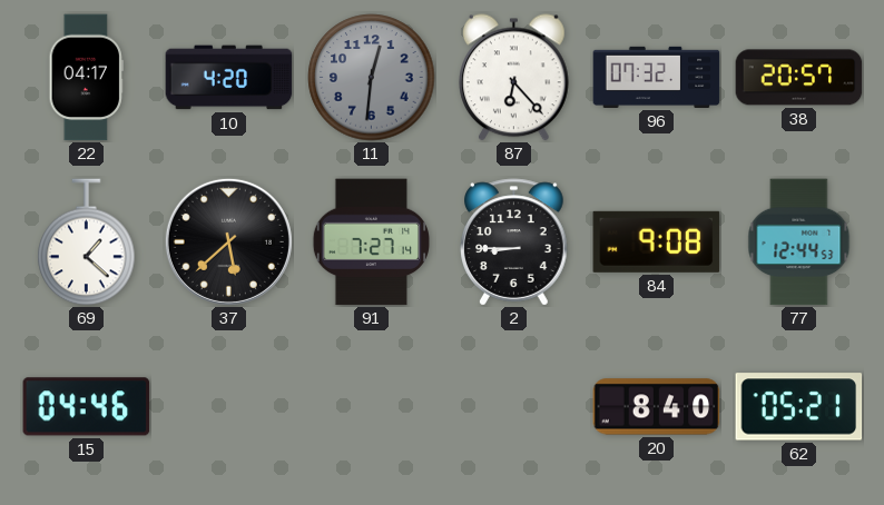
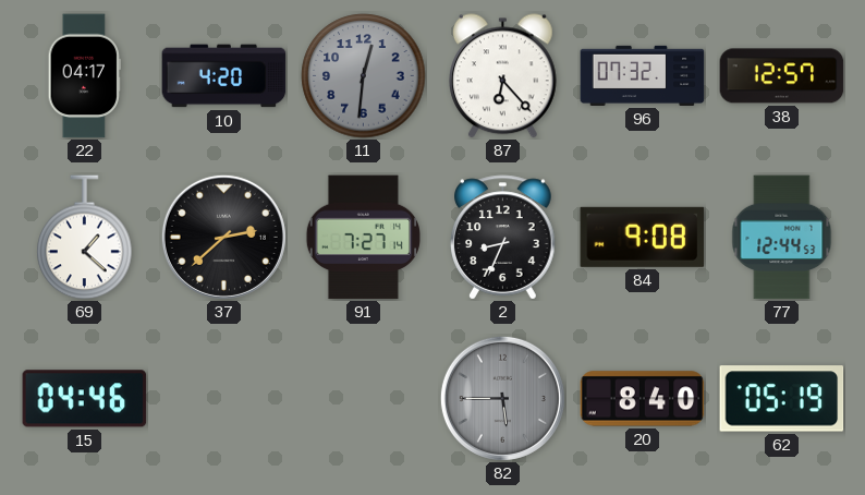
38: 20:57 -> 12:57
37: 5:38 -> 2:38
2: 8:45 -> 8:34
82: none -> 5:45
62: 05:21 -> 05:19
